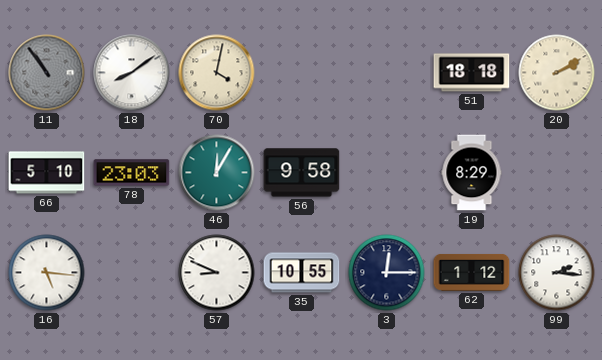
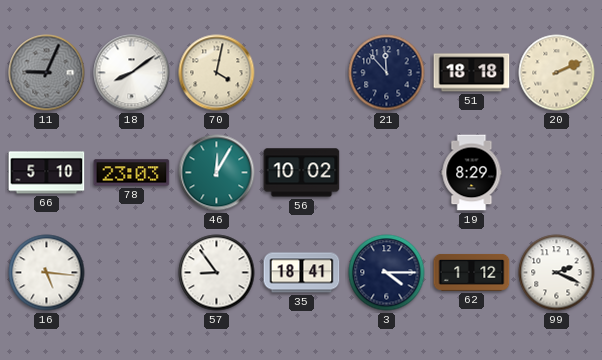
11: 10:54 -> 9:04
21: none -> 11:53
20: 2:10 -> 2:11
56: 9:58 -> 10:02
57: 8:49 -> 8:54
35: 10:55 -> 18:41
3: 12:15 -> 4:15
99: 2:16 -> 2:19
